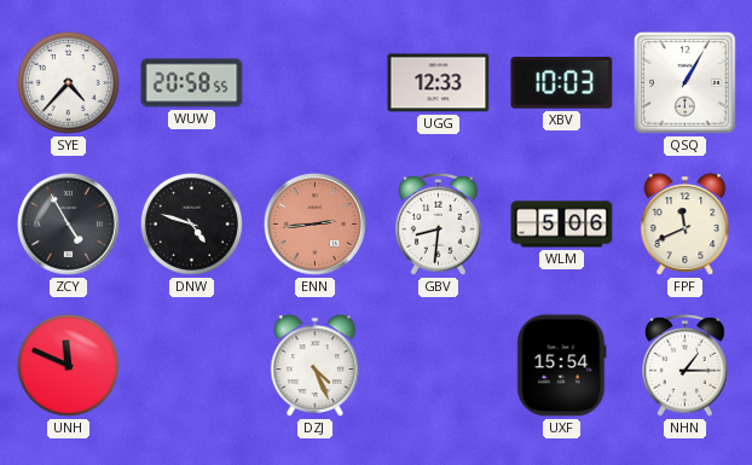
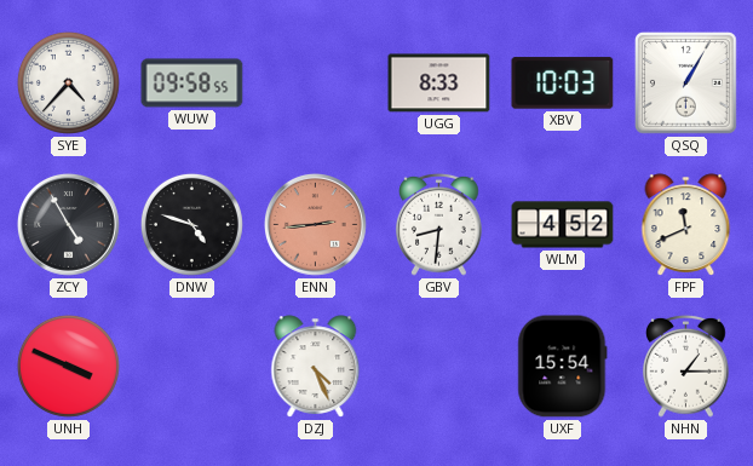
WUW: 20:58 -> 09:58
UGG: 12:33 -> 8:33
WLM: 5:06 -> 4:52
UNH: 11:49 -> 3:49
